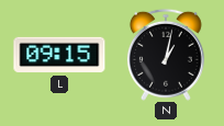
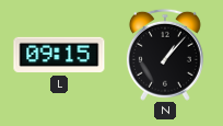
N: 1:02 -> 1:07
